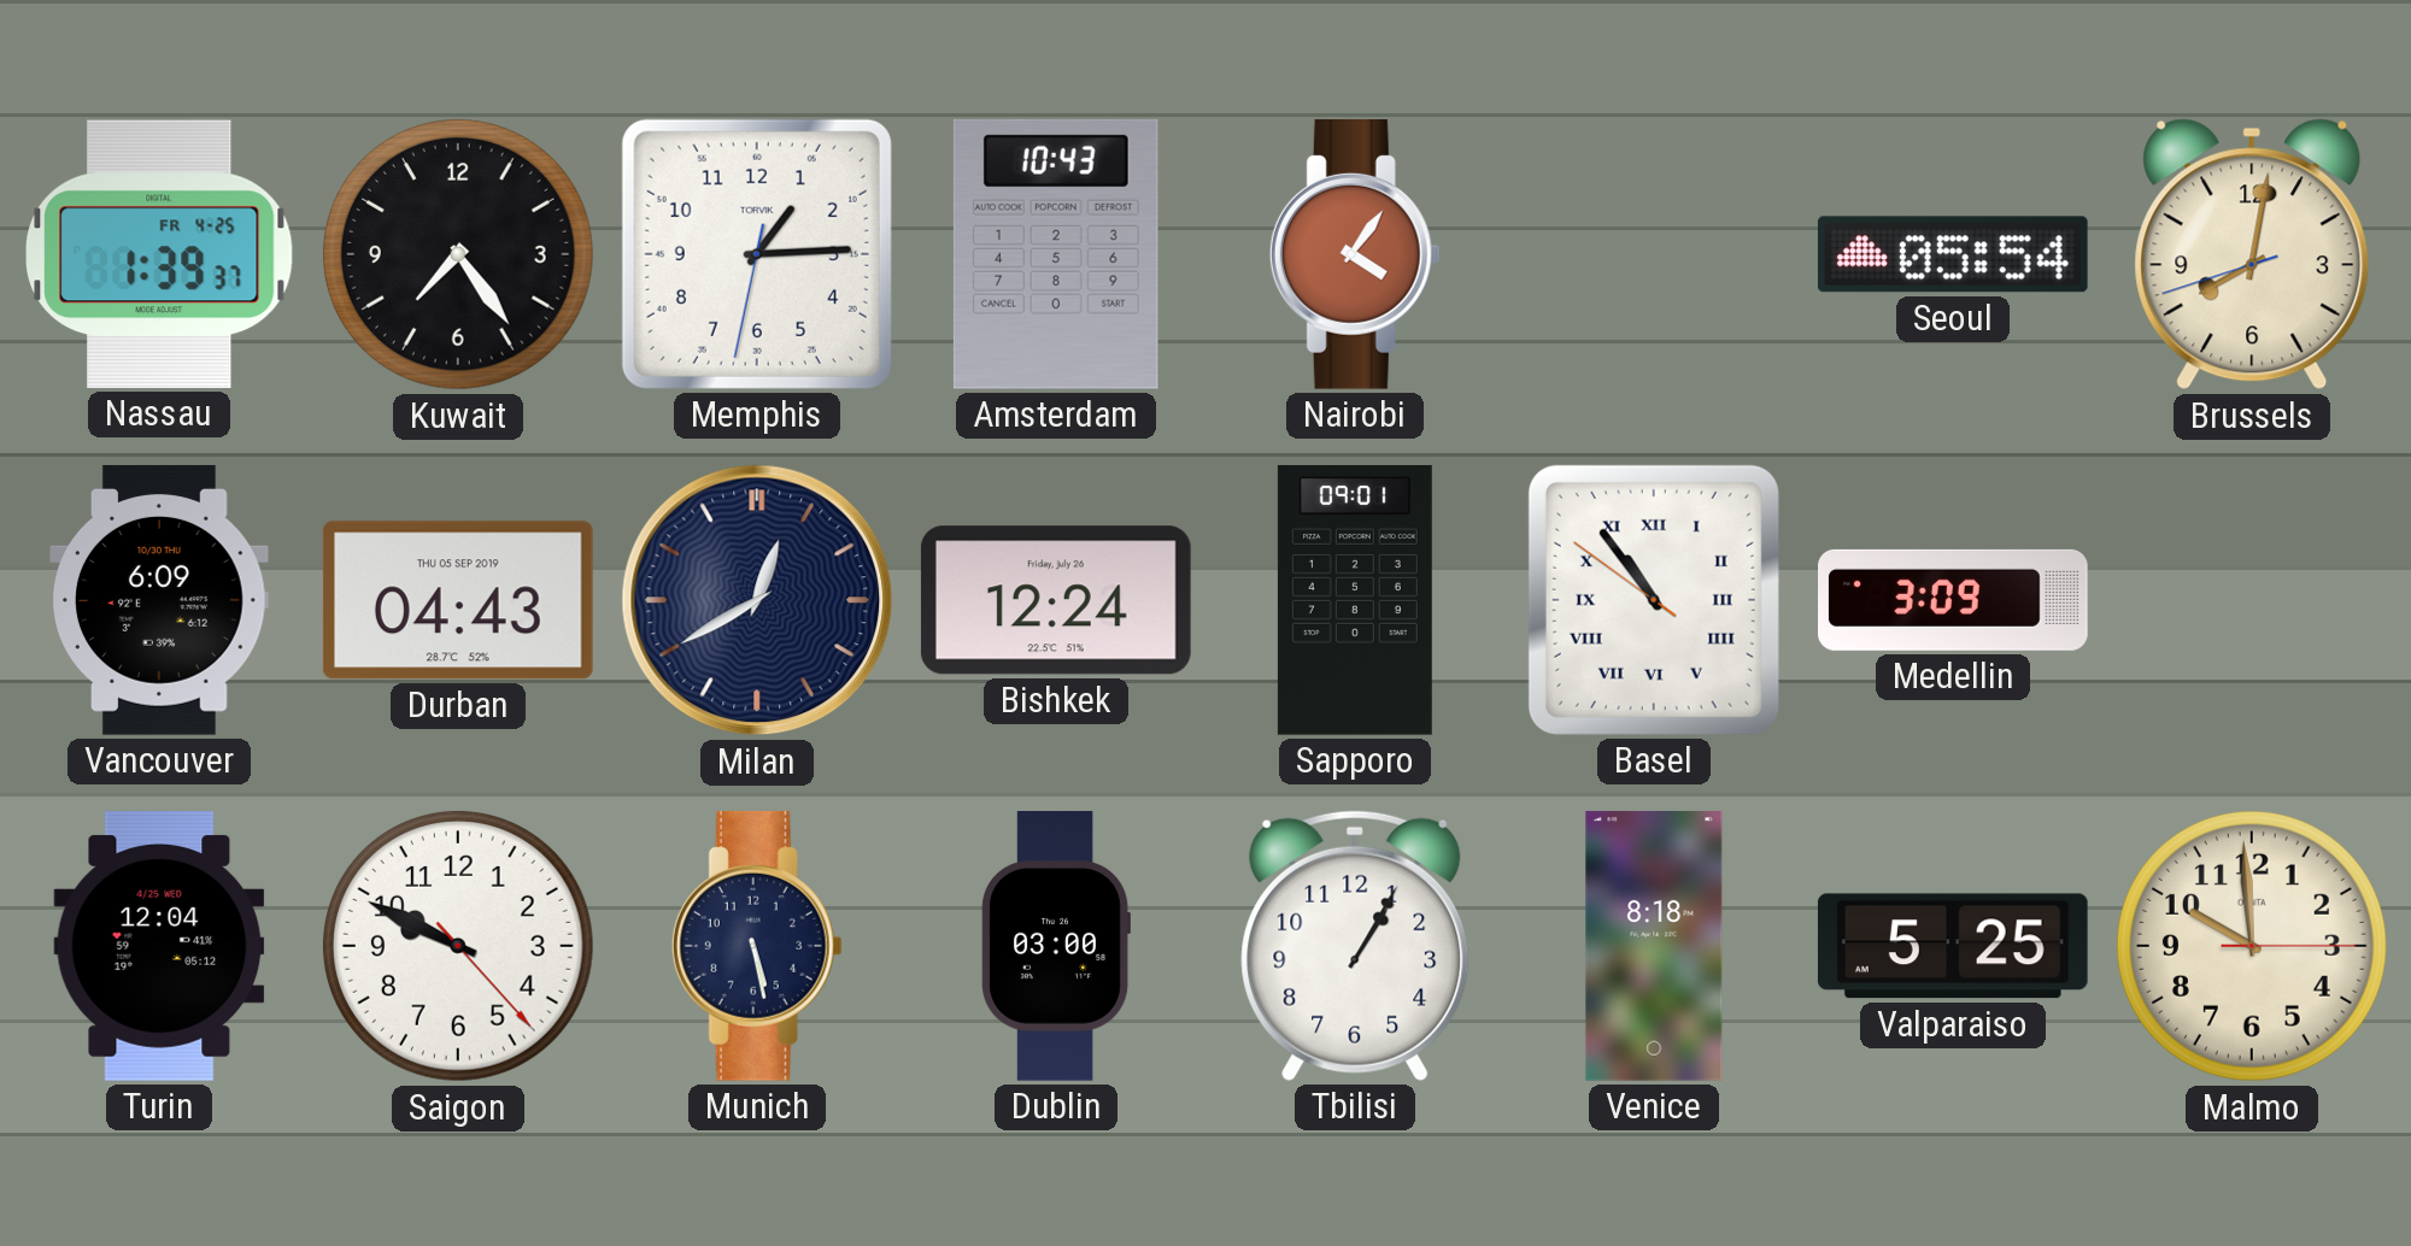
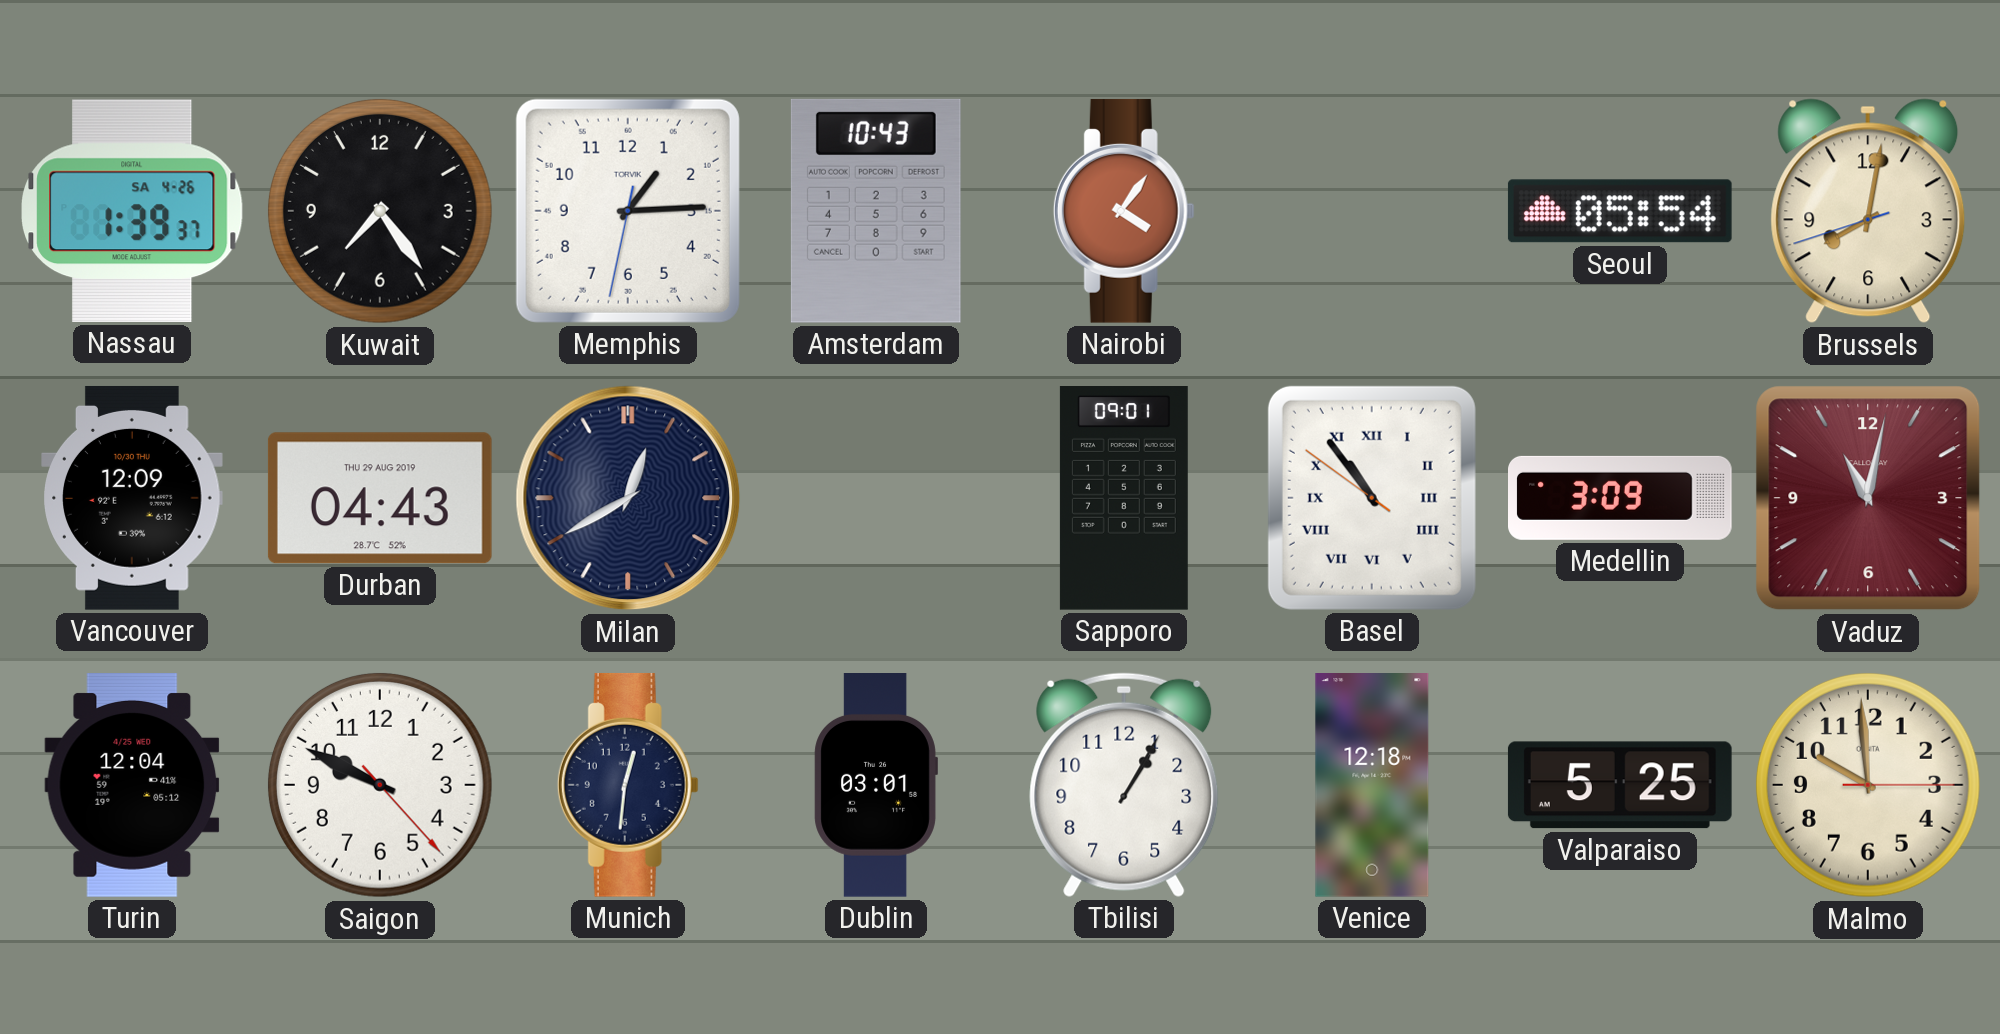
Nassau date: FR 4-25 -> SA 4-26
Vancouver: 6:09 -> 12:09
Durban date: THU 05 SEP 2019 -> THU 29 AUG 2019
Bishkek: 12:24 -> none
Vaduz: none -> 11:02
Munich: 5:28 -> 12:31
Dublin: 03:00 -> 03:01
Venice: 8:18 -> 12:18
